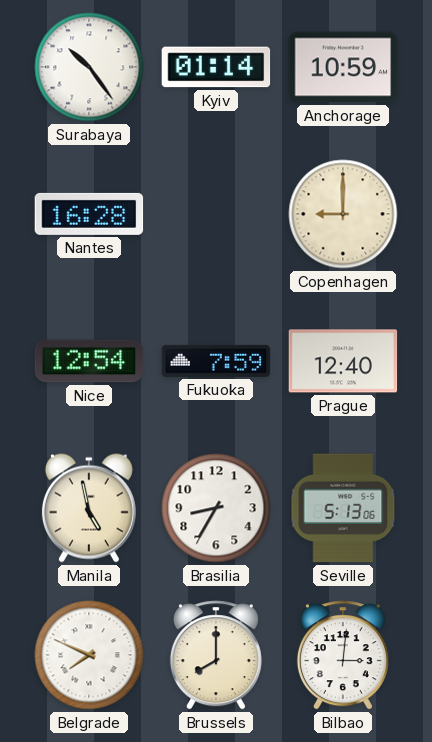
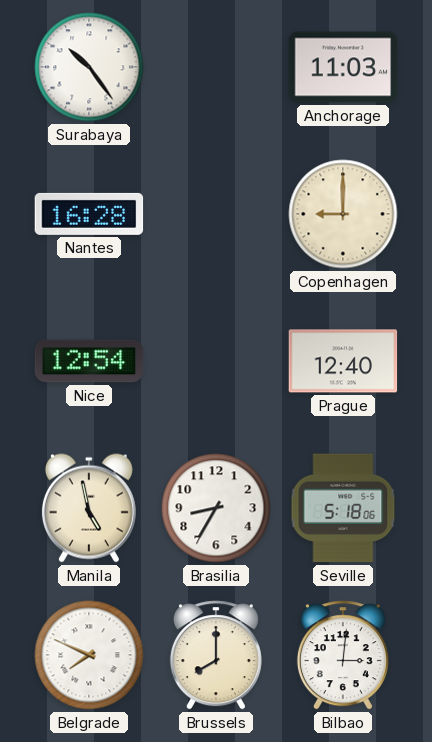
Kyiv: 01:14 -> none
Anchorage: 10:59 -> 11:03
Fukuoka: 7:59 -> none
Seville: 5:13 -> 5:18
